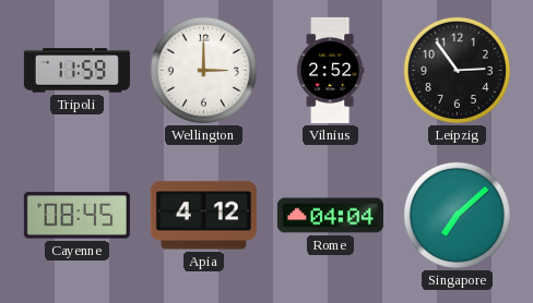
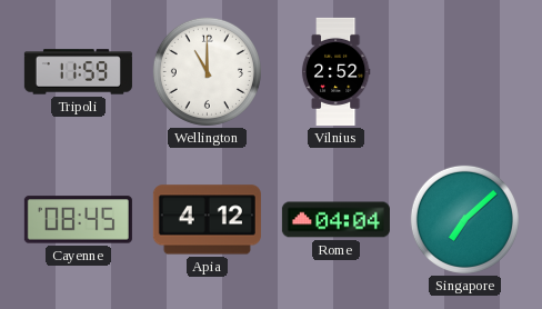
Wellington: 3:00 -> 11:00
Leipzig: 2:54 -> none
